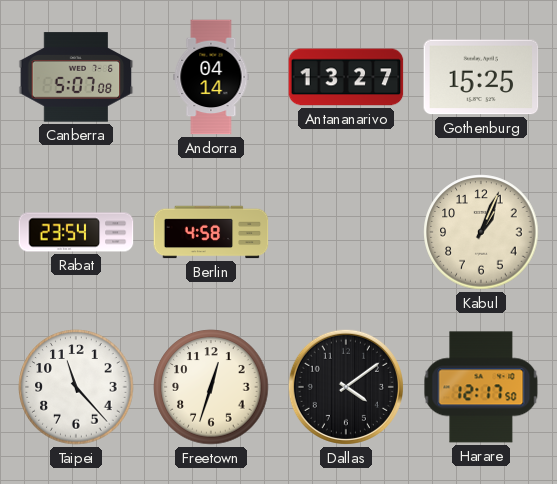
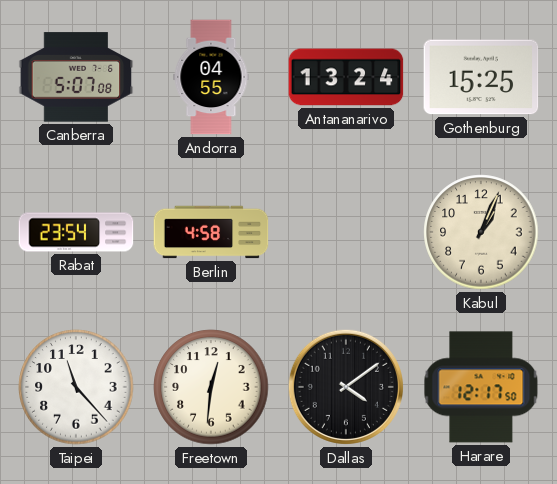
Andorra: 04:14 -> 04:55
Antananarivo: 13:27 -> 13:24
Freetown: 12:33 -> 12:31
